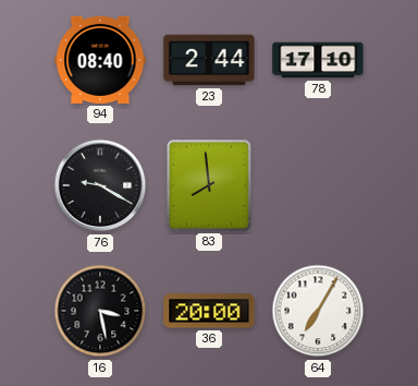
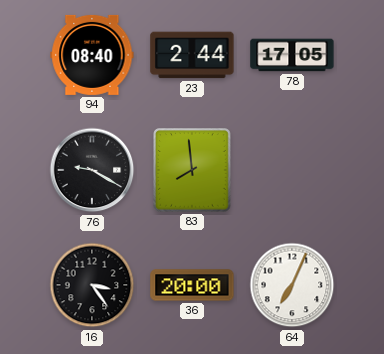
78: 17:10 -> 17:05
16: 3:28 -> 3:24
64: 7:05 -> 7:04
